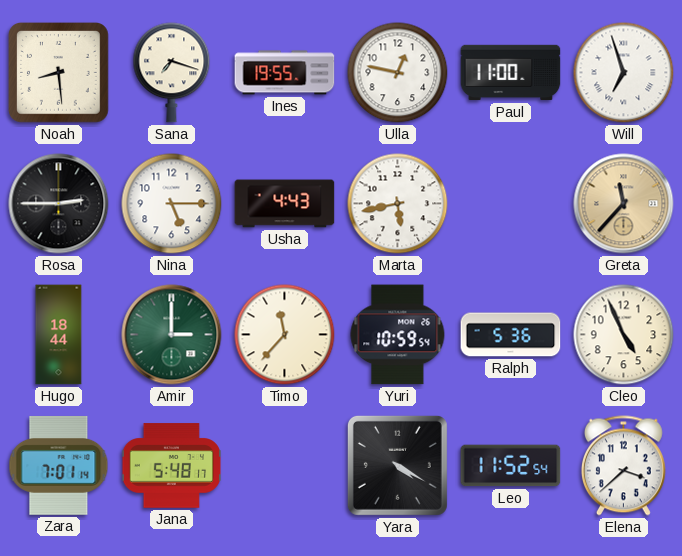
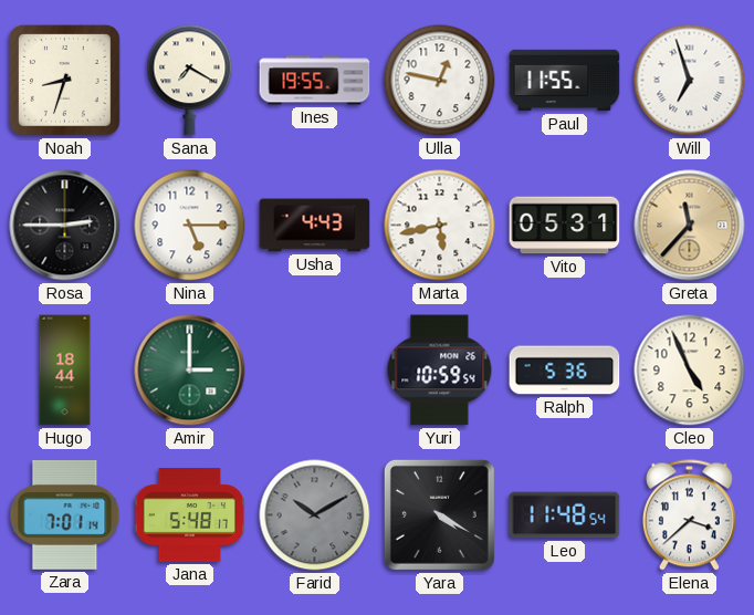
Noah: 8:29 -> 8:33
Sana: 7:18 -> 7:20
Paul: 11:00 -> 11:55
Vito: none -> 05:31
Timo: 11:37 -> none
Farid: none -> 10:10
Leo: 11:52 -> 11:48
